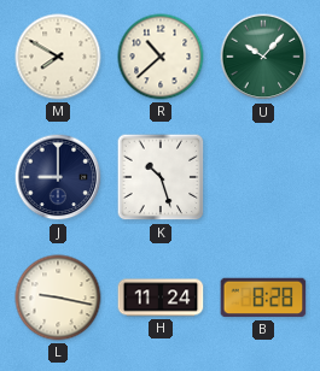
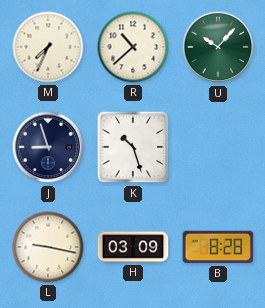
M: 7:50 -> 7:34
J: 9:00 -> 8:57
H: 11:24 -> 03:09
